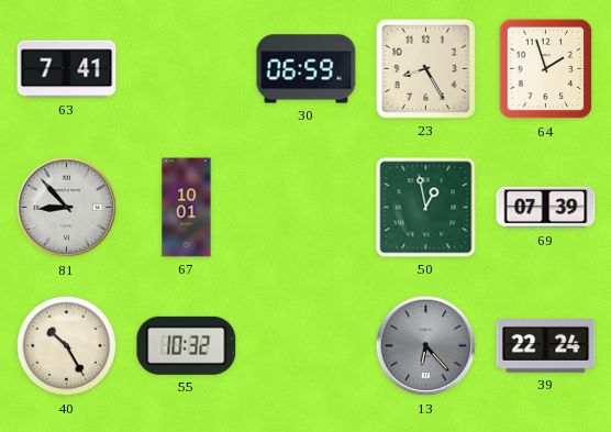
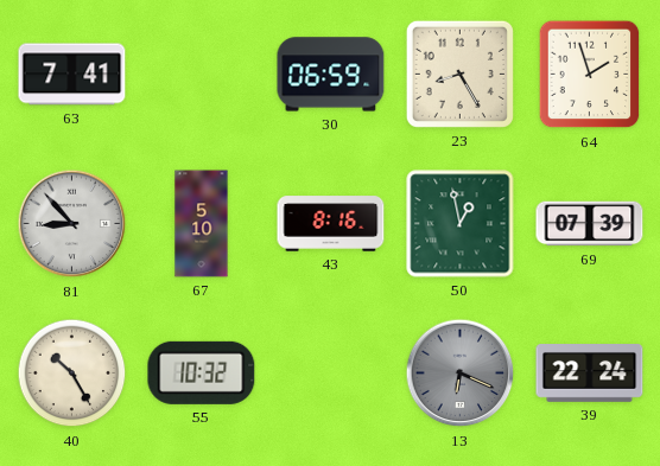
67: 10:01 -> 5:10
43: none -> 8:16
13: 6:23 -> 6:19
